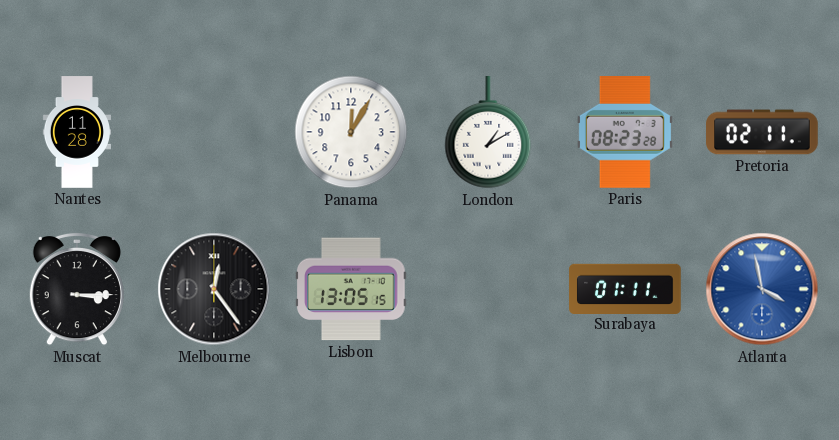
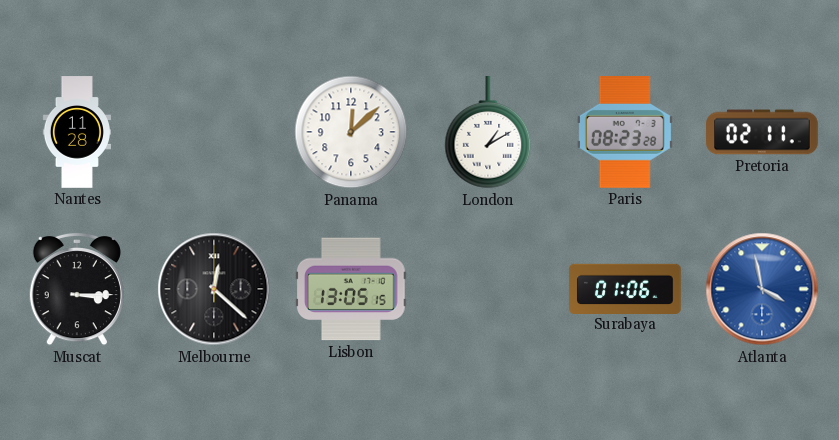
Panama: 12:05 -> 12:08
Melbourne: 12:24 -> 12:22
Surabaya: 01:11 -> 01:06
